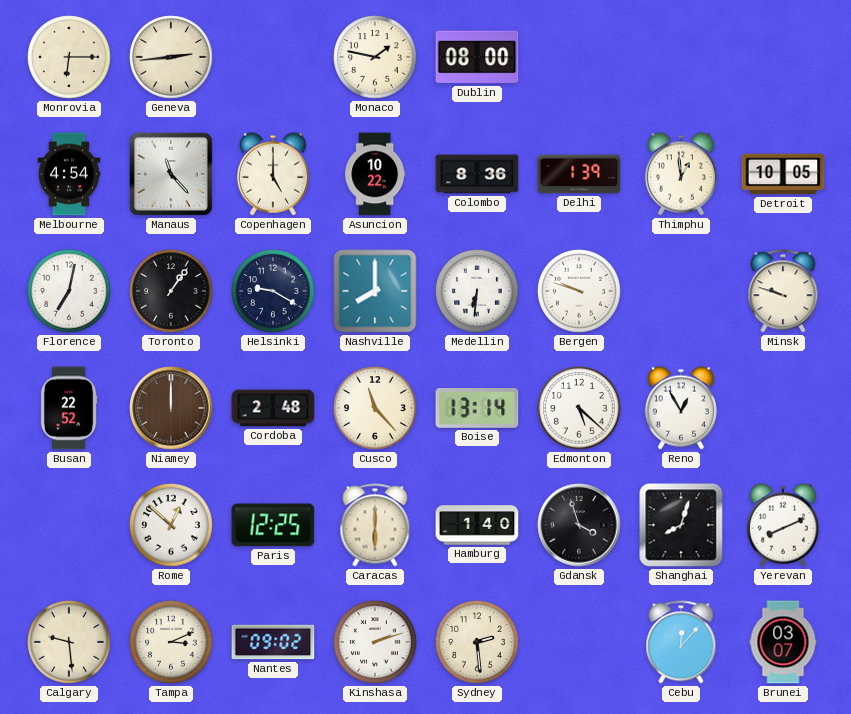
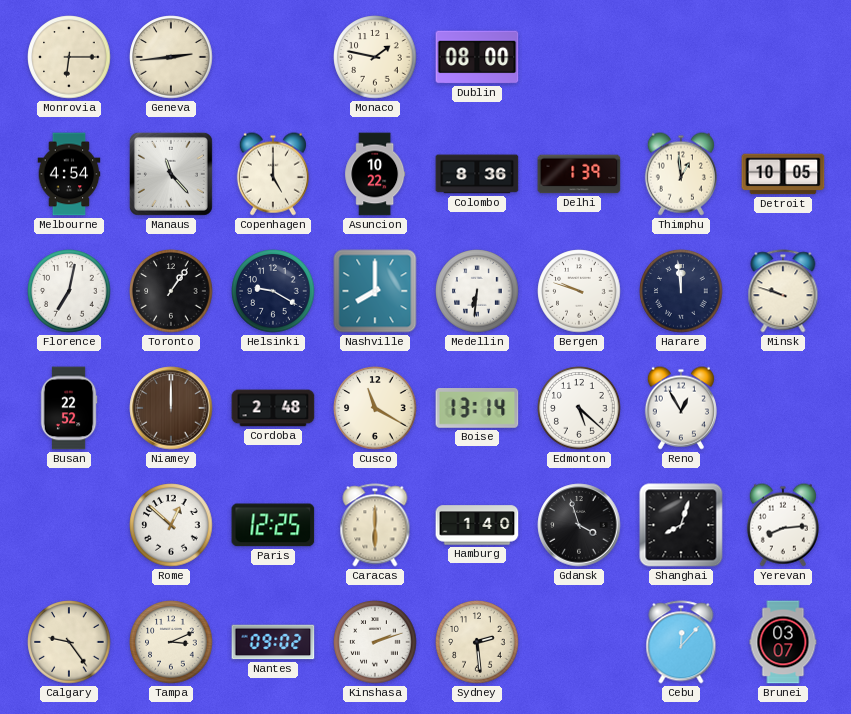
Harare: none -> 11:59
Cusco: 11:23 -> 11:20
Yerevan: 8:11 -> 8:14
Calgary: 9:29 -> 9:24
